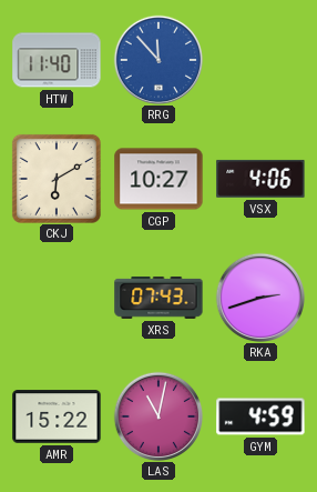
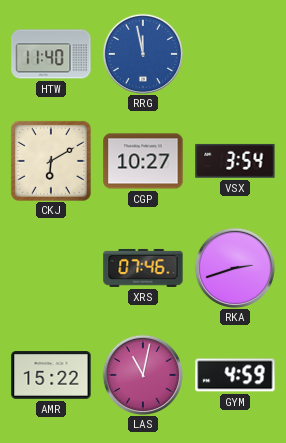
RRG: 11:53 -> 11:58
VSX: 4:06 -> 3:54
XRS: 07:43 -> 07:46
